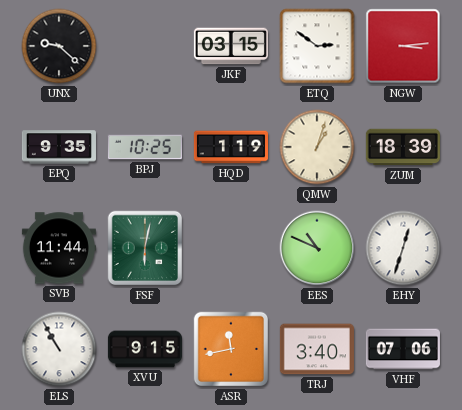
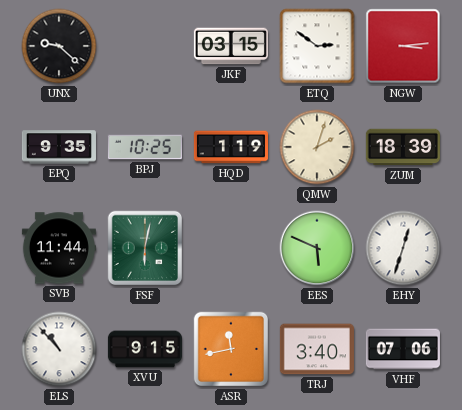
QMW: 1:03 -> 2:03
EES: 10:49 -> 5:49
ELS: 10:55 -> 10:53
